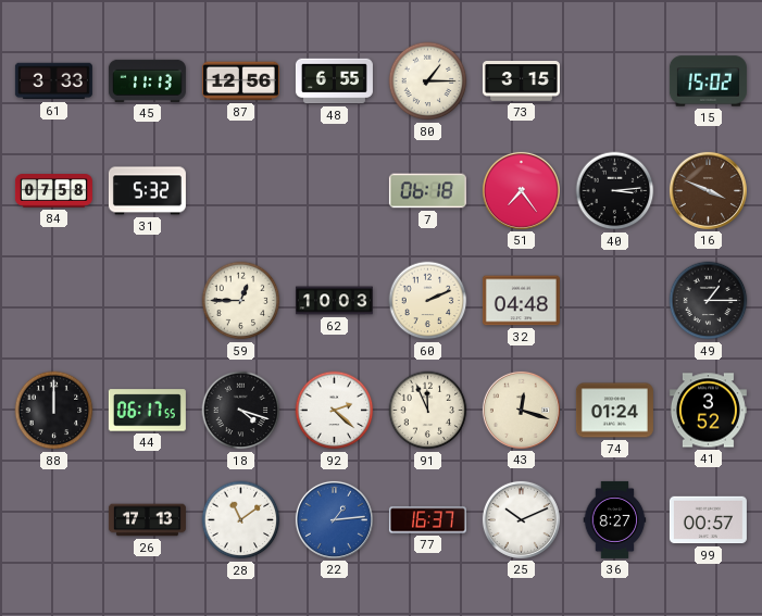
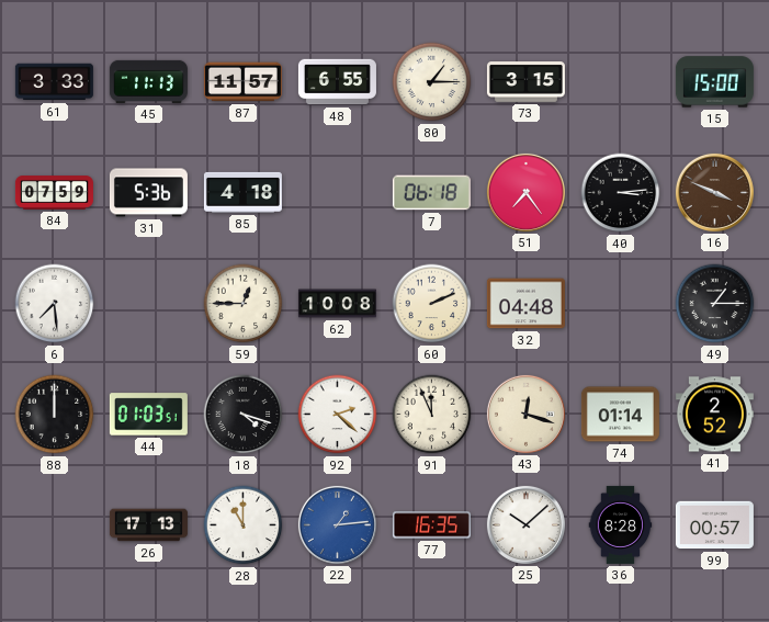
87: 12:56 -> 11:57
15: 15:02 -> 15:00
84: 07:58 -> 07:59
31: 5:32 -> 5:36
85: none -> 4:18
6: none -> 7:29
62: 10:03 -> 10:08
44: 06:17 -> 01:03
74: 01:24 -> 01:14
41: 3:52 -> 2:52
28: 11:09 -> 11:00
77: 16:37 -> 16:35
25: 10:11 -> 10:08
36: 8:27 -> 8:28
